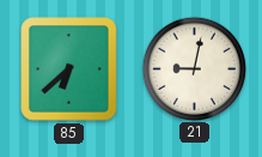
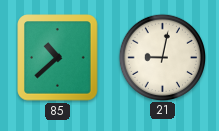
85: 6:38 -> 10:38
